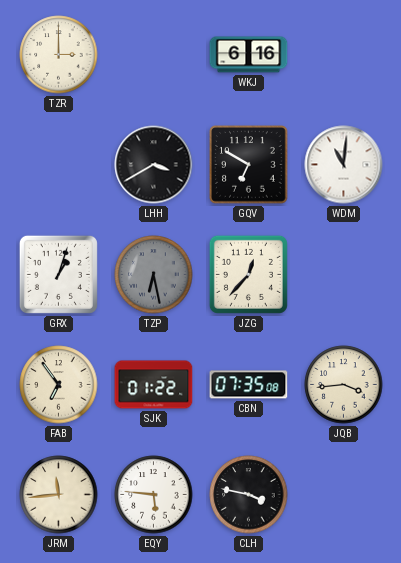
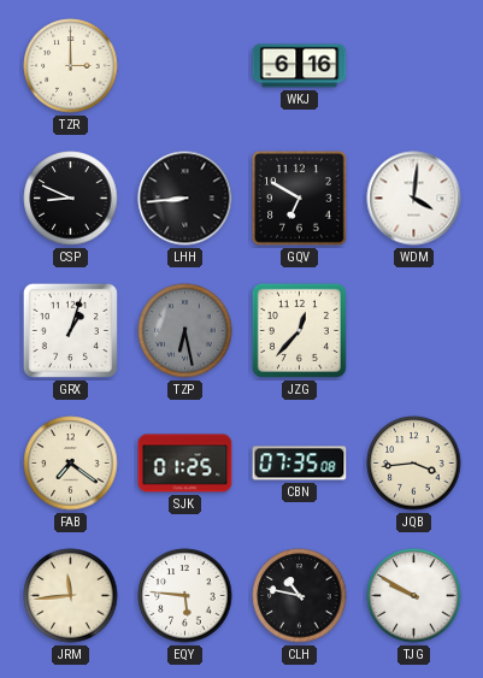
CSP: none -> 8:49
LHH: 3:40 -> 8:44
WDM: 11:01 -> 4:01
FAB: 6:54 -> 7:21
SJK: 01:22 -> 01:25
CLH: 3:47 -> 10:47
TJG: none -> 9:50
